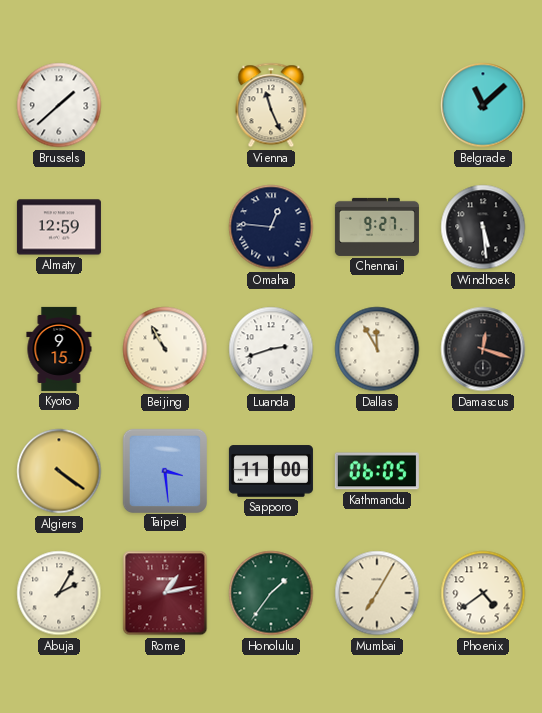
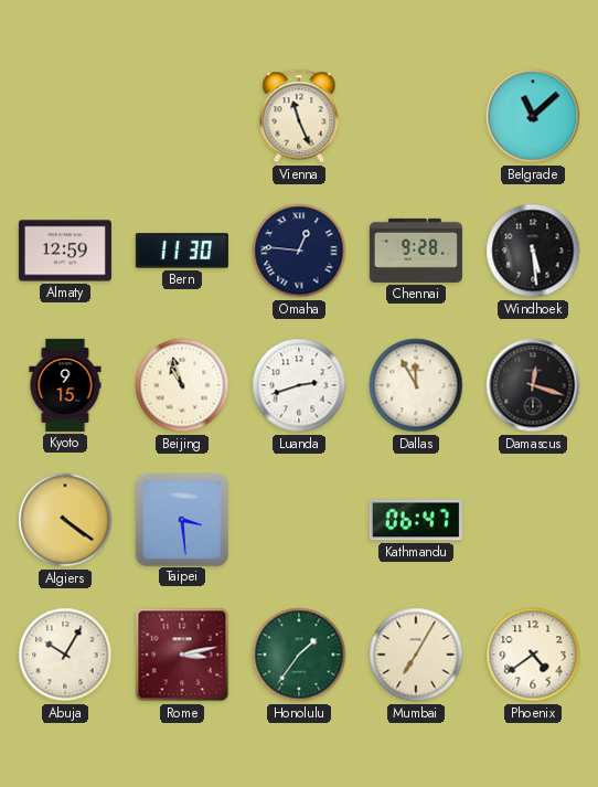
Brussels: 1:38 -> none
Bern: none -> 11:30
Chennai: 9:27 -> 9:28
Beijing: 10:55 -> 10:57
Sapporo: 11:00 -> none
Kathmandu: 06:05 -> 06:47
Abuja: 2:05 -> 10:05
Rome: 1:13 -> 3:13
